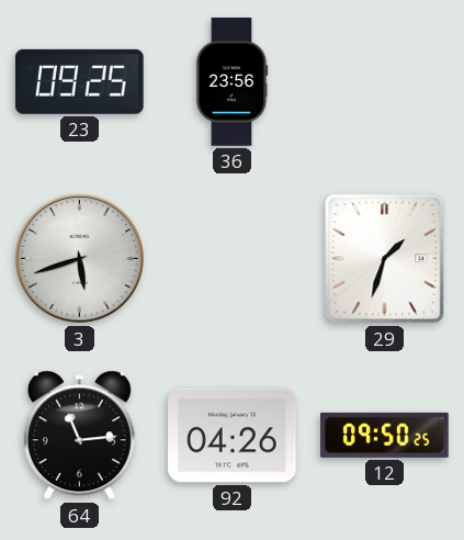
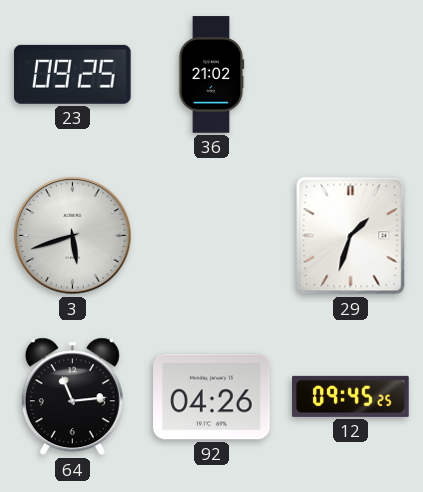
36: 23:56 -> 21:02
12: 09:50 -> 09:45
